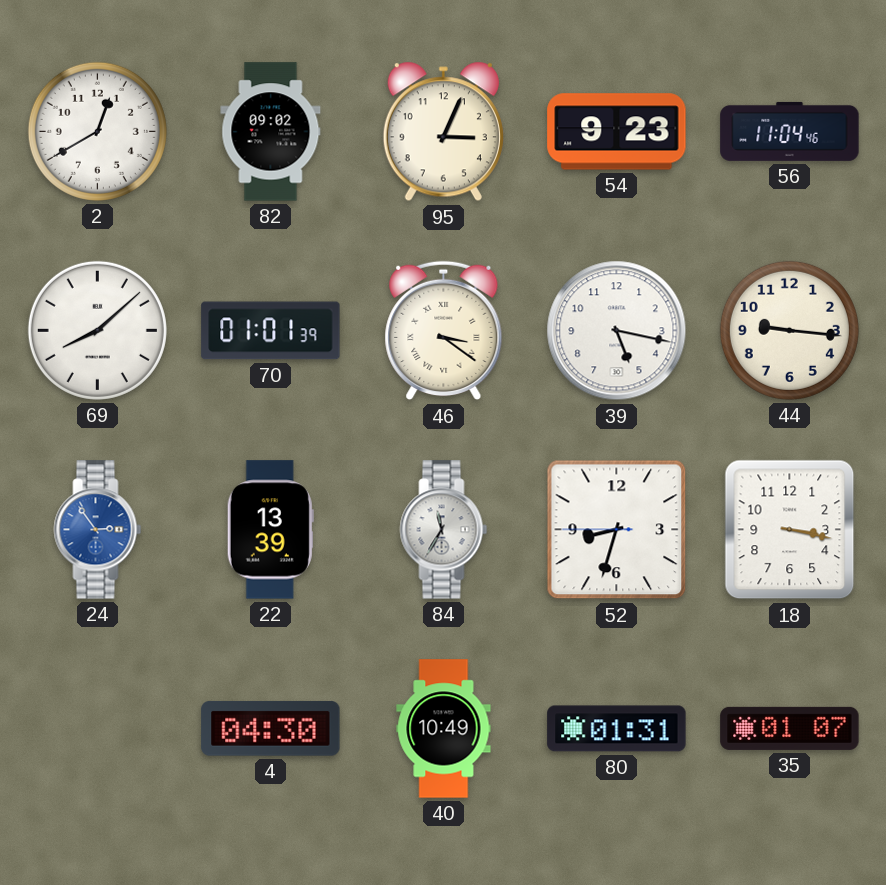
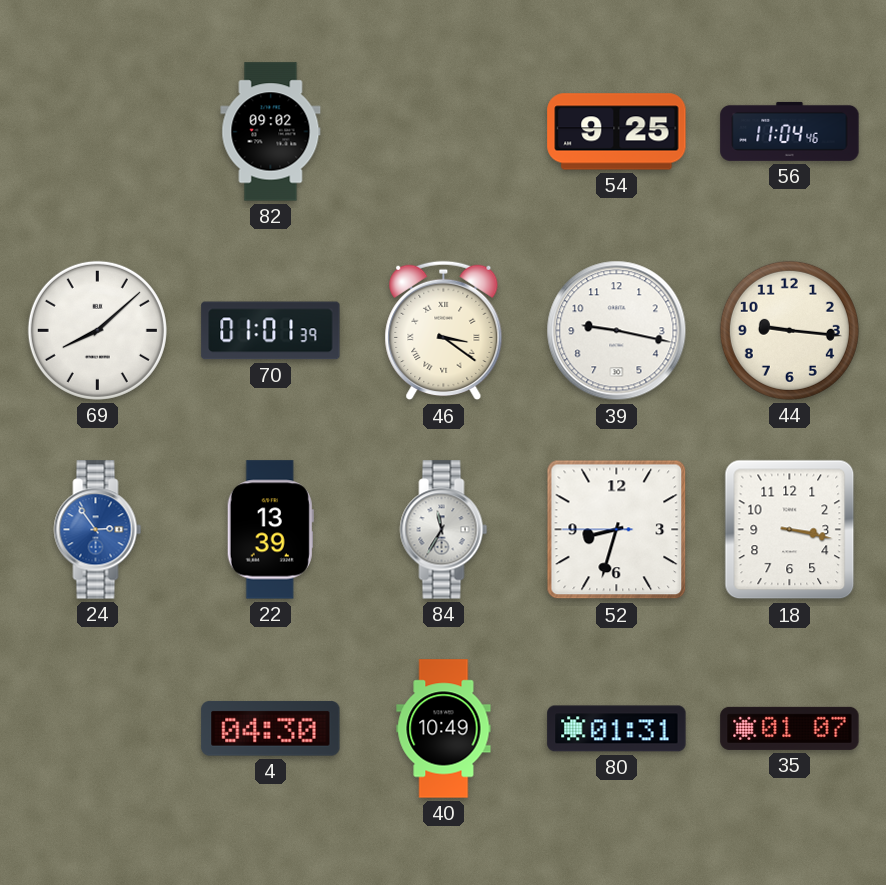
2: 12:40 -> none
95: 3:04 -> none
54: 9:23 -> 9:25
39: 5:17 -> 9:17
